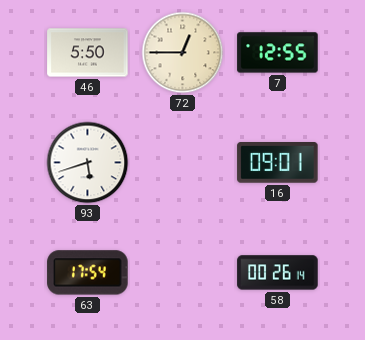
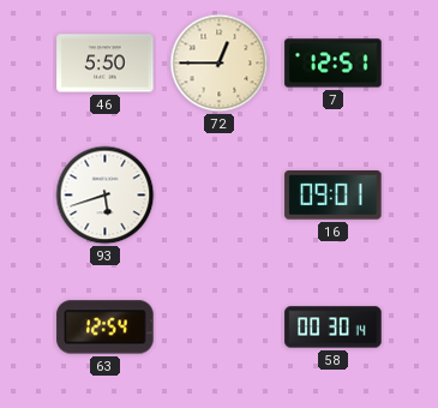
7: 12:55 -> 12:51
63: 17:54 -> 12:54
58: 00:26 -> 00:30
